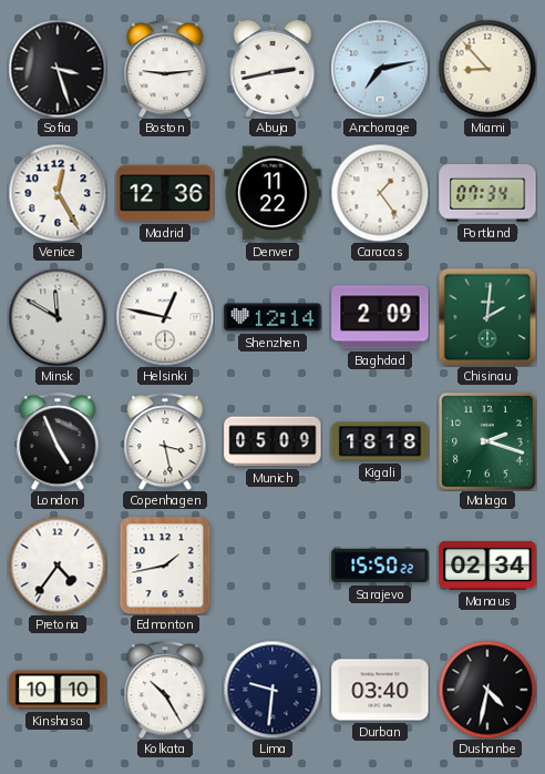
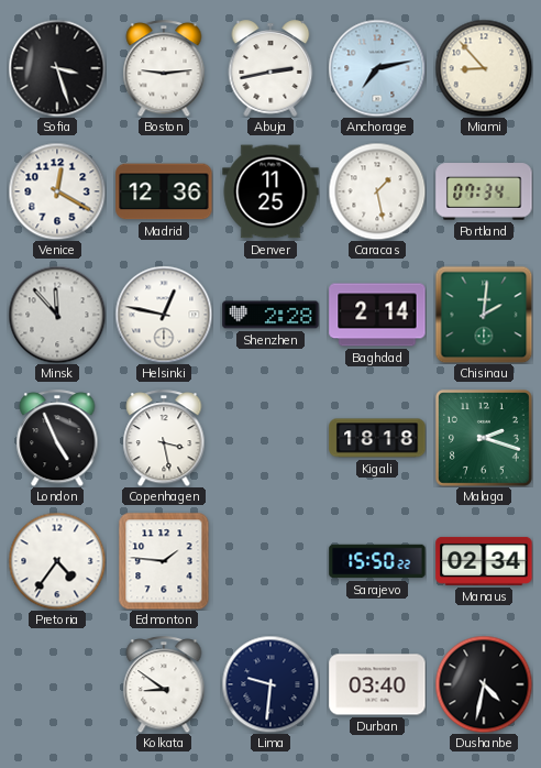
Venice: 12:25 -> 12:20
Denver: 11:22 -> 11:25
Caracas: 1:24 -> 1:28
Minsk: 11:50 -> 11:53
Shenzhen: 12:14 -> 2:28
Baghdad: 2:09 -> 2:14
Munich: 05:09 -> none
Edmonton: 1:43 -> 1:46
Kinshasa: 10:10 -> none
Kolkata: 10:25 -> 8:51
